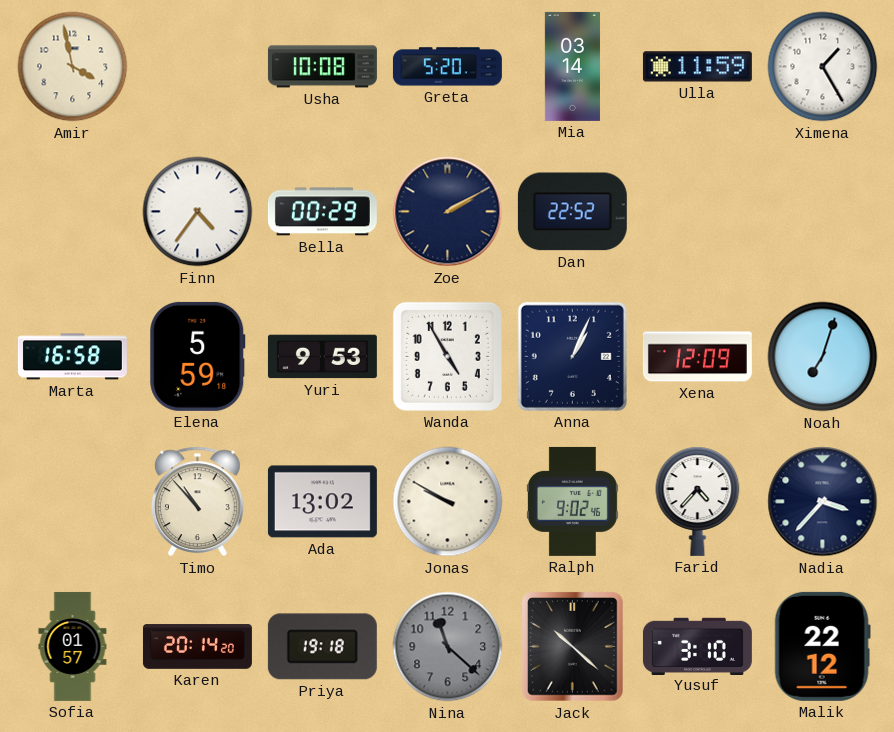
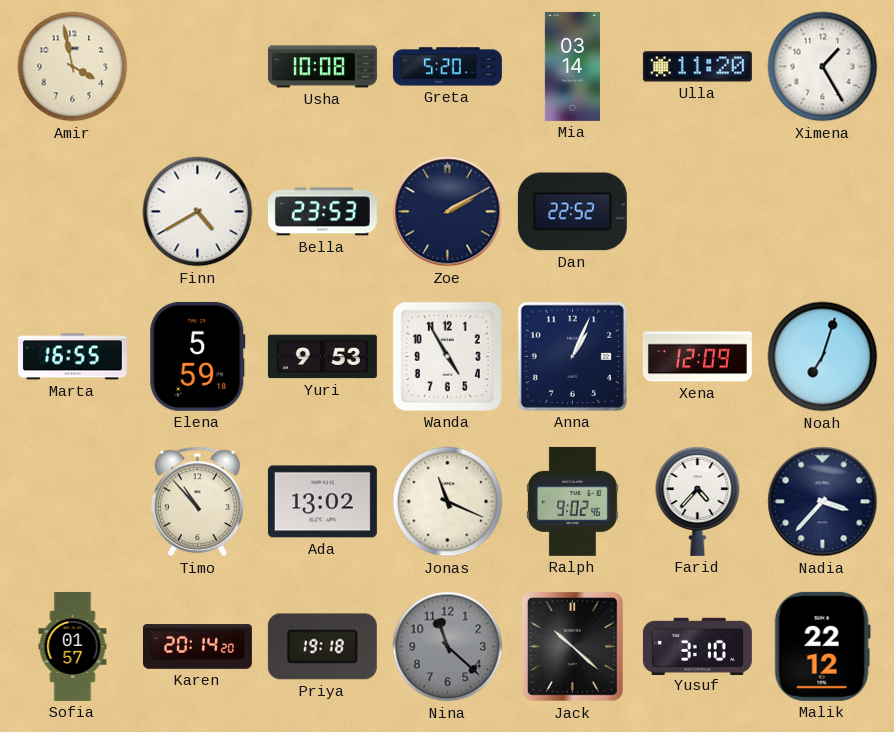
Ulla: 11:59 -> 11:20
Finn: 4:36 -> 4:40
Bella: 00:29 -> 23:53
Marta: 16:58 -> 16:55
Jonas: 9:50 -> 11:19
